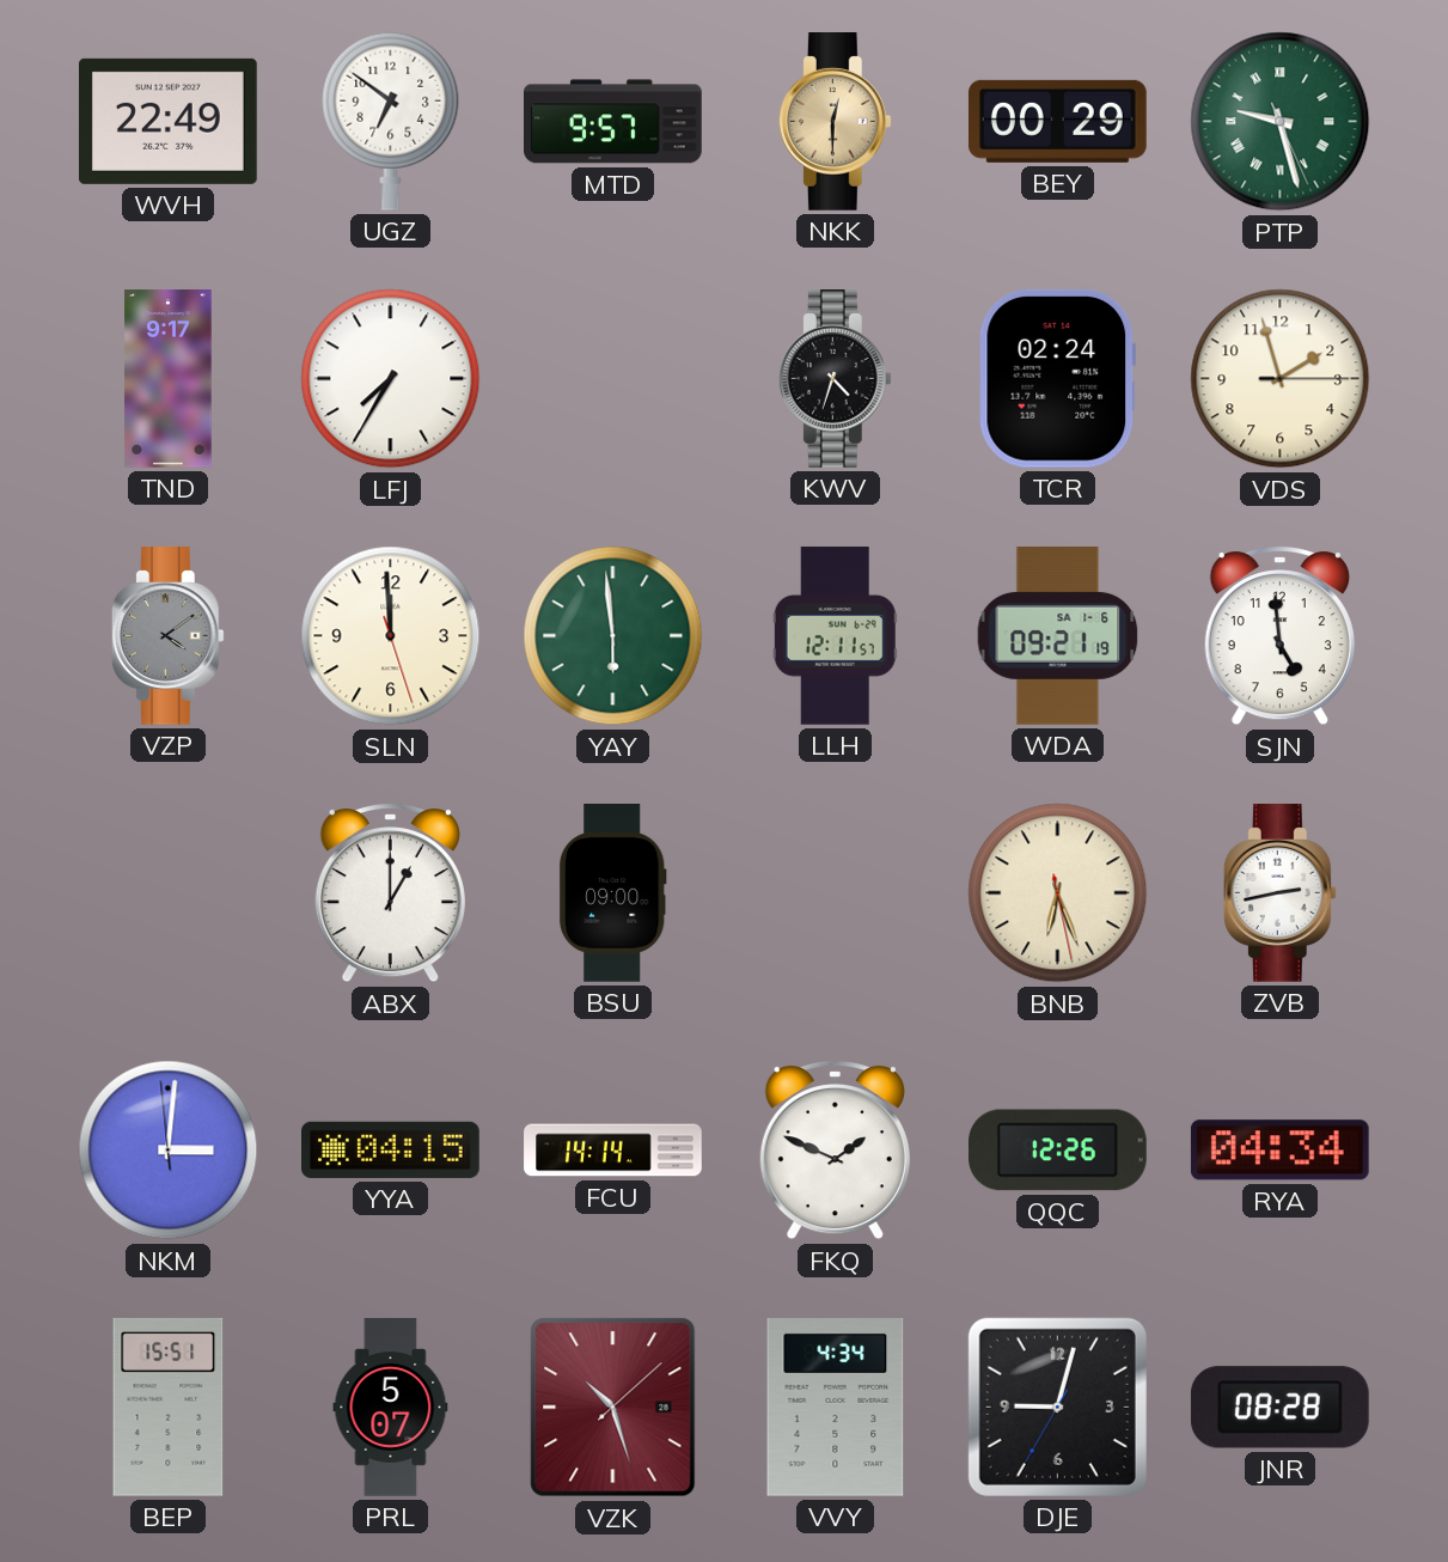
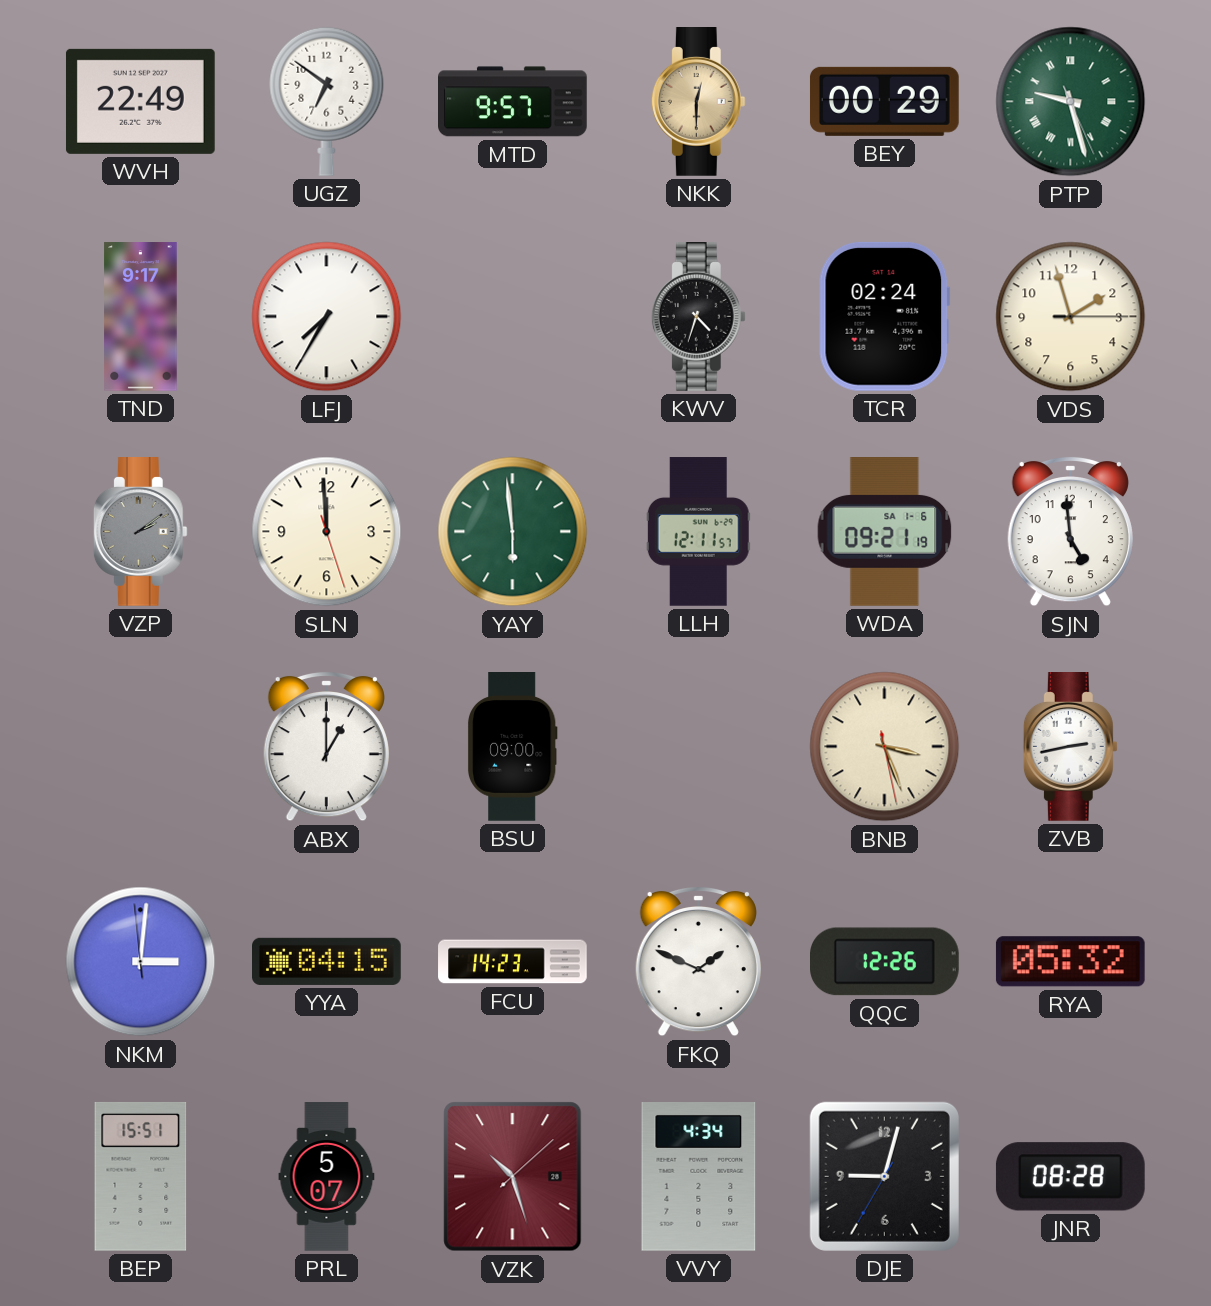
VZP: 4:09 -> 2:09
BNB: 6:26 -> 3:26
FCU: 14:14 -> 14:23
RYA: 04:34 -> 05:32
